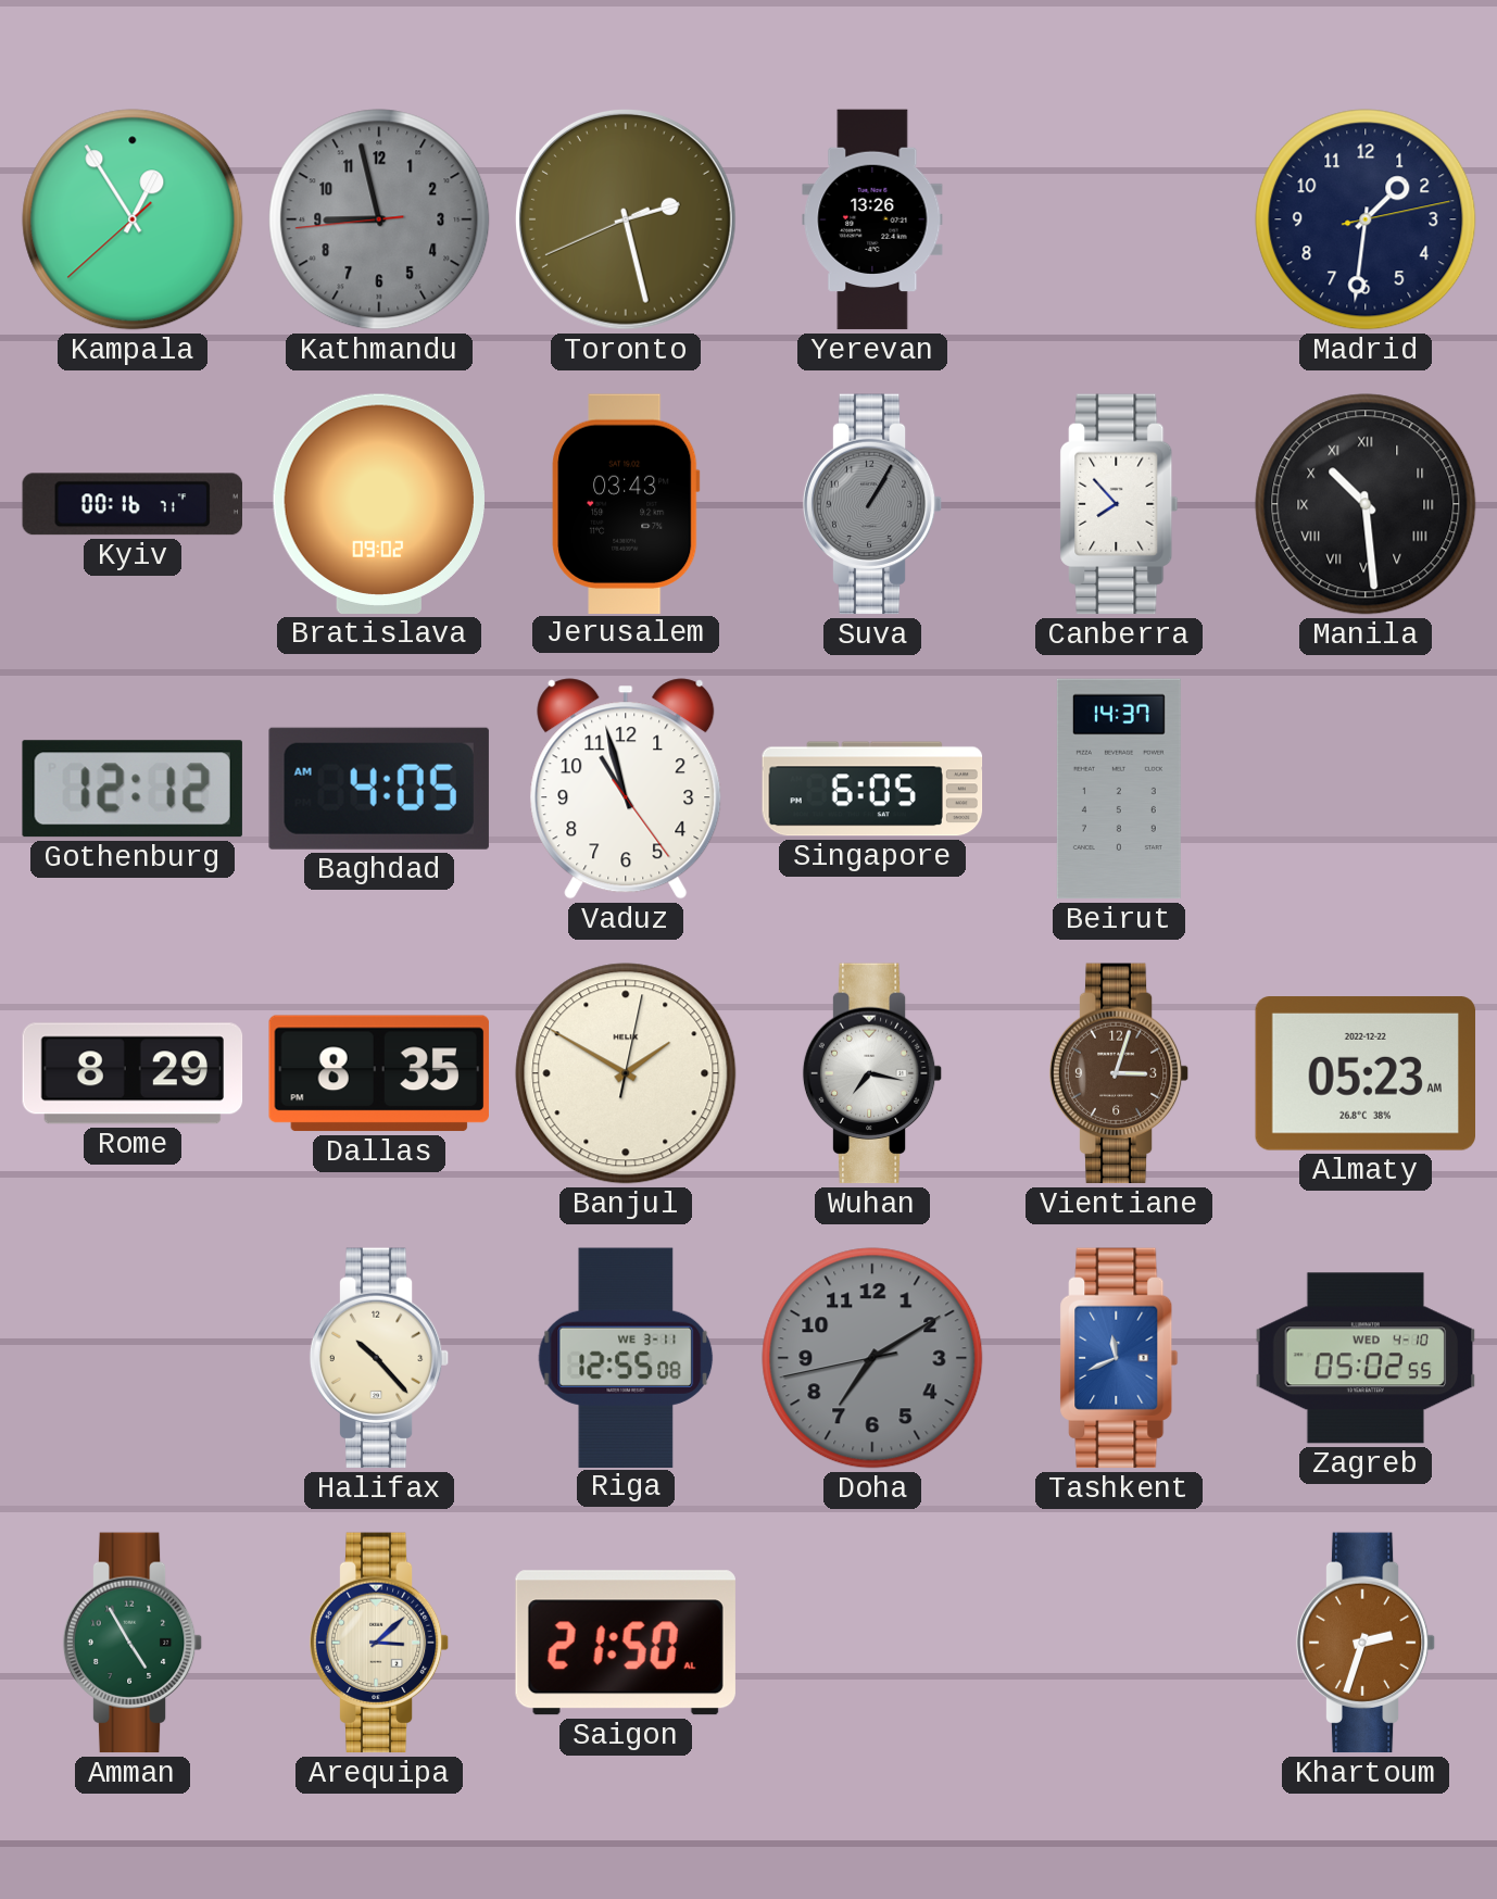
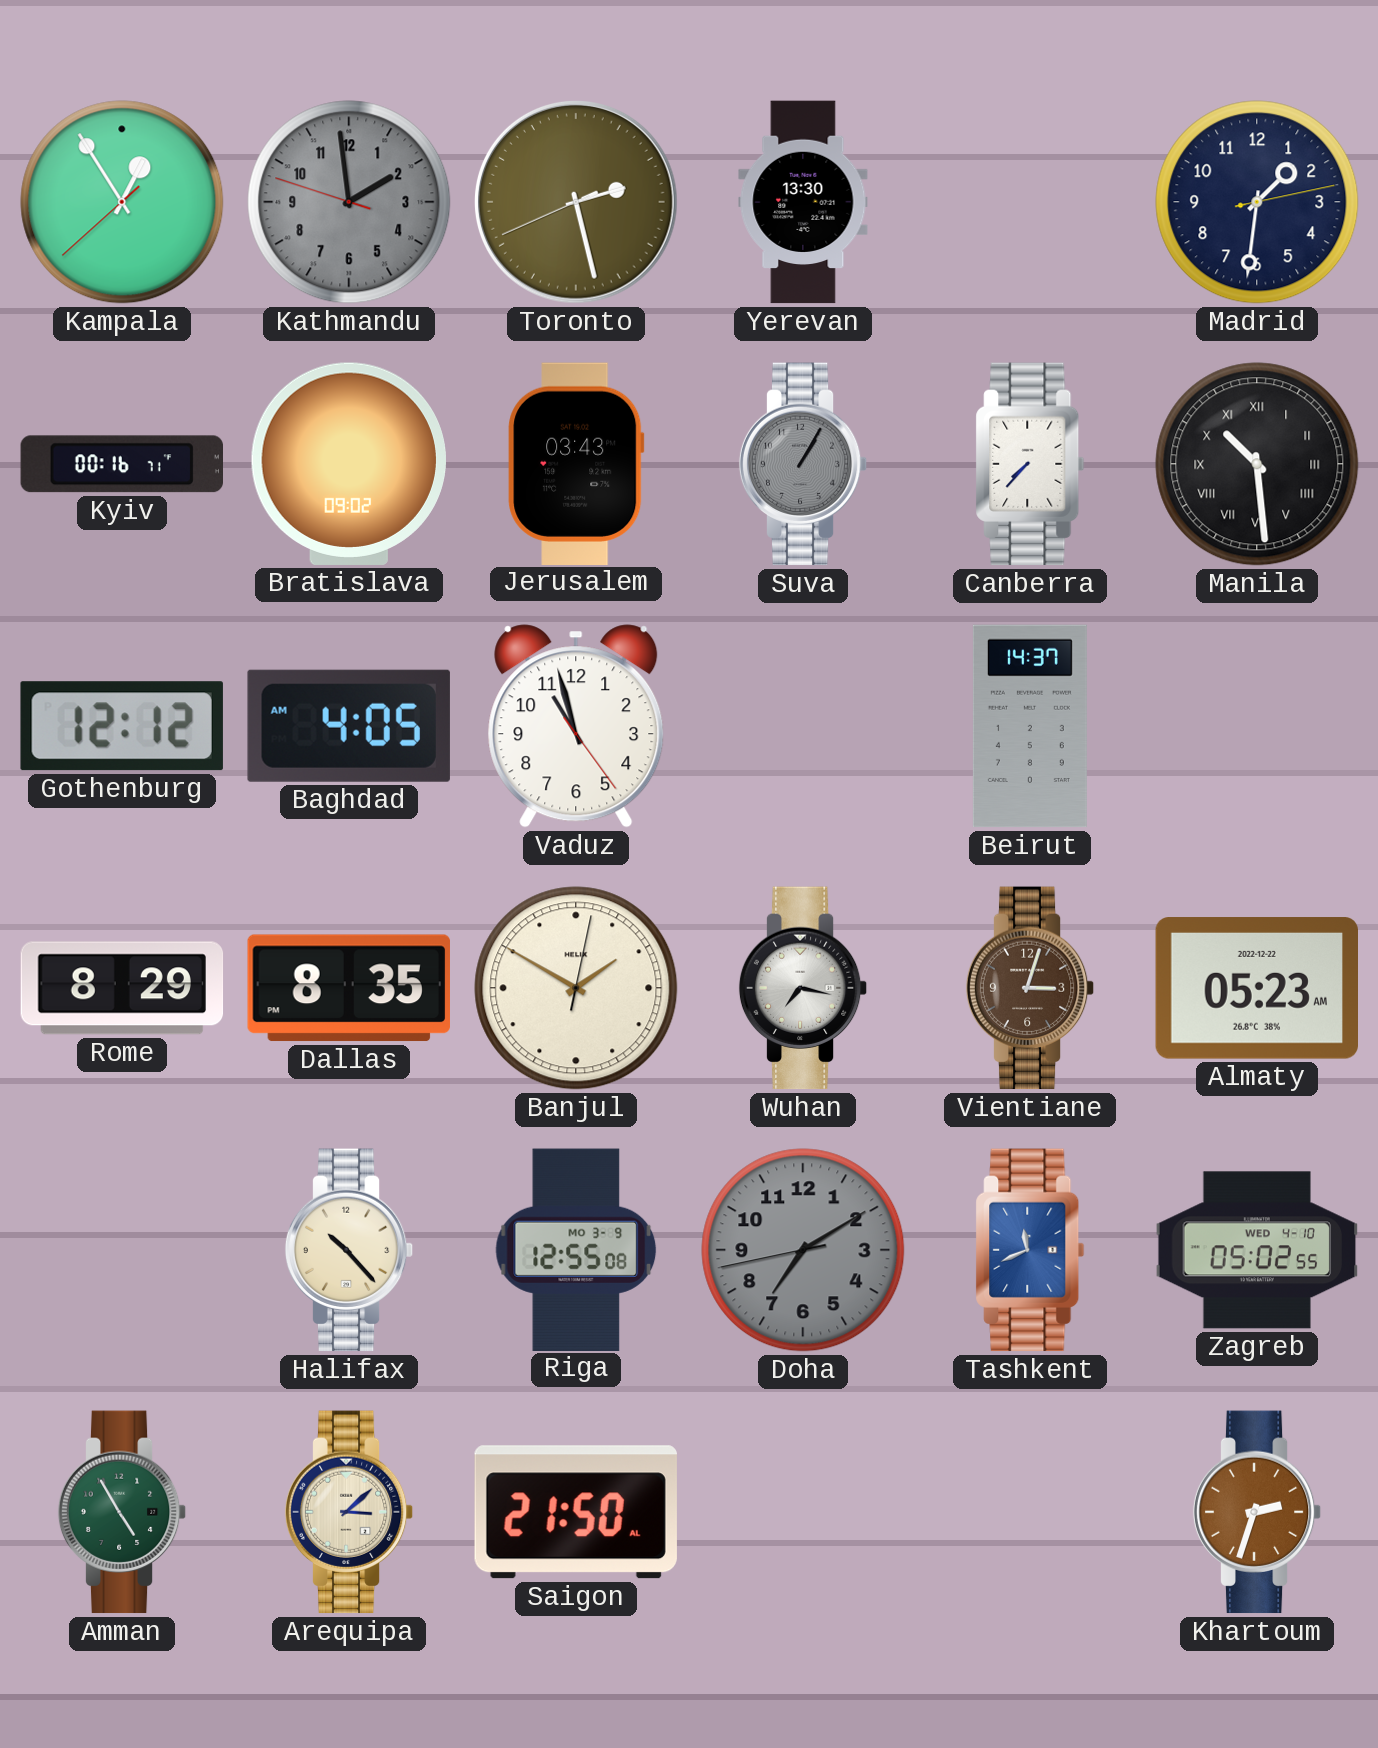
Kathmandu: 8:57 -> 1:58
Yerevan: 13:26 -> 13:30
Canberra: 7:53 -> 7:37
Singapore: 6:05 -> none
Riga date: WE 3-11 -> MO 3-9
